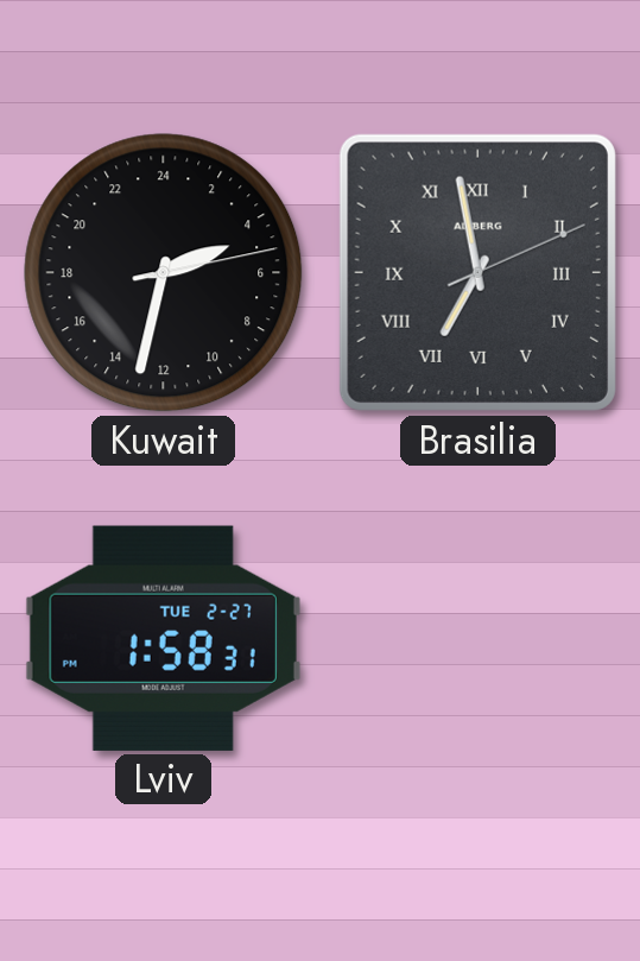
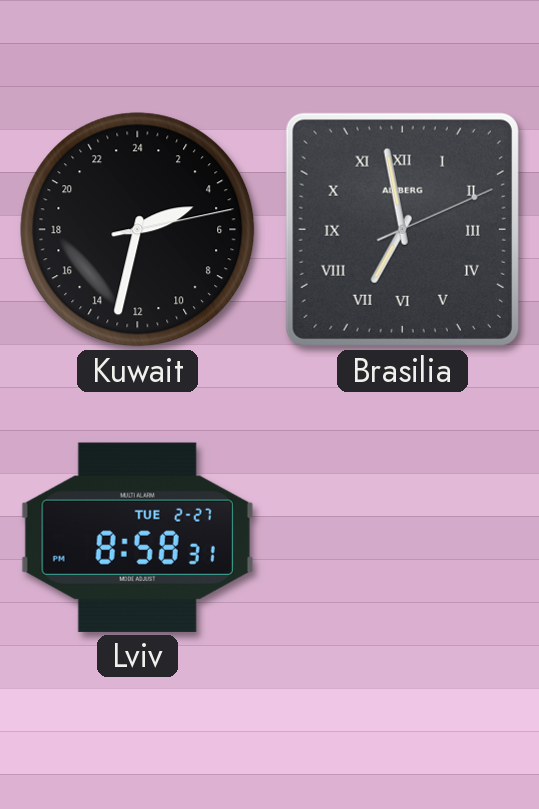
Lviv: 1:58 -> 8:58
